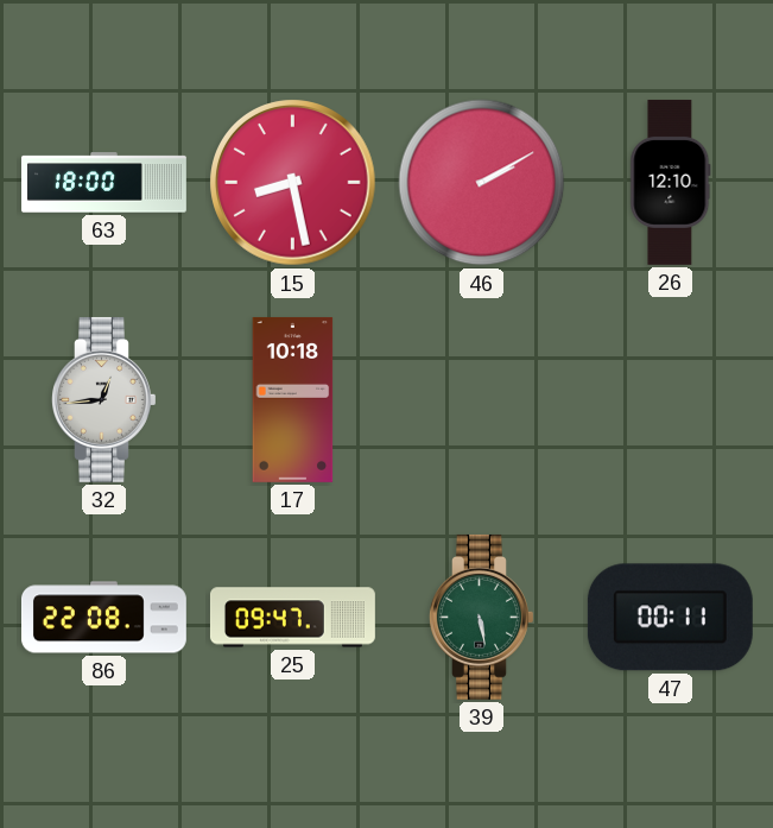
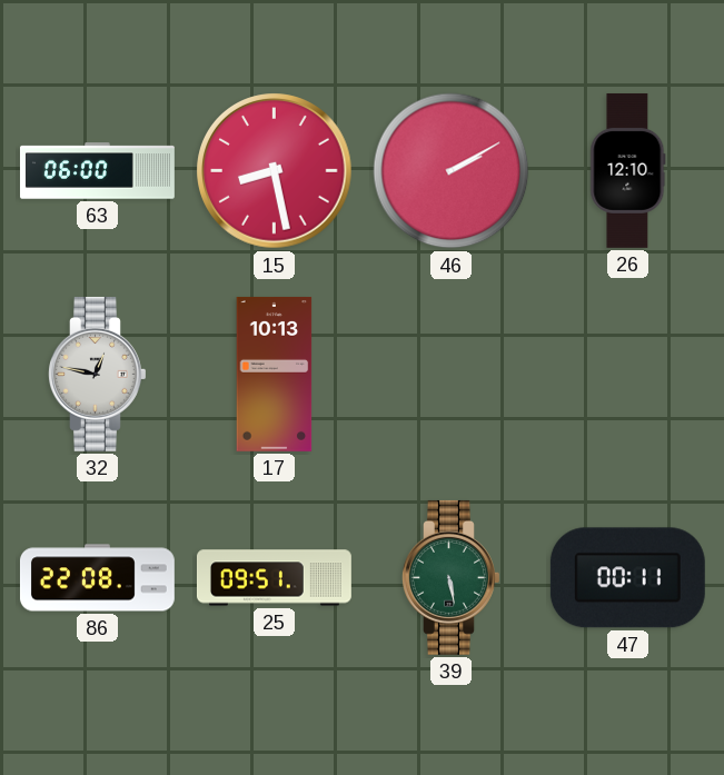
63: 18:00 -> 06:00
32: 12:44 -> 12:47
17: 10:18 -> 10:13
25: 09:47 -> 09:51
